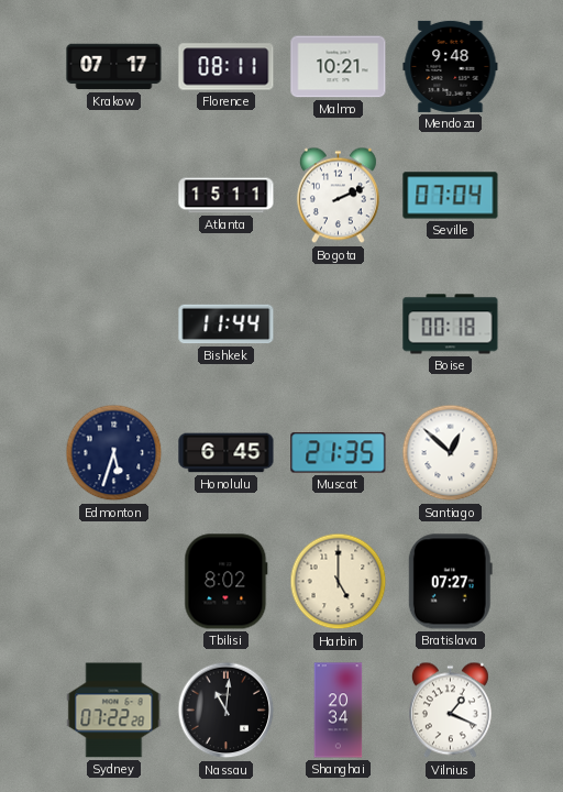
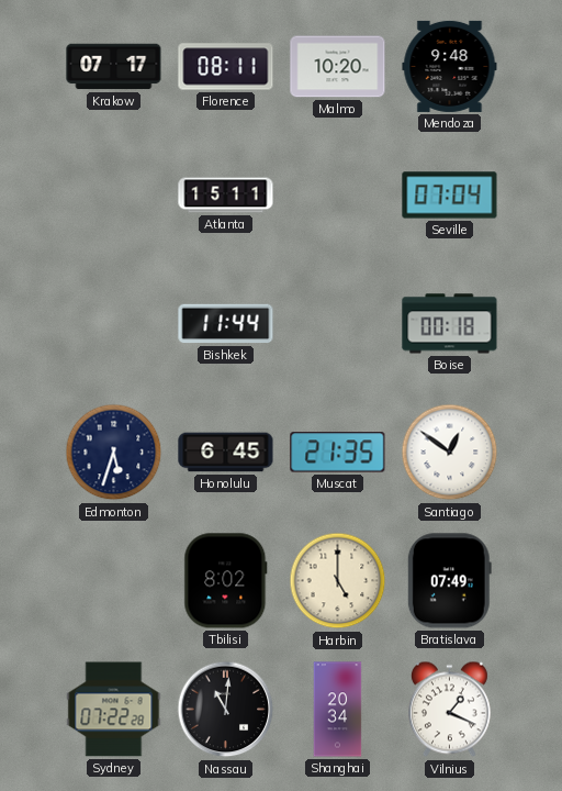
Malmo: 10:21 -> 10:20
Bogota: 2:11 -> none
Santiago: 12:52 -> 12:51
Bratislava: 07:27 -> 07:49
